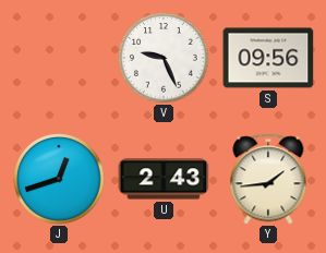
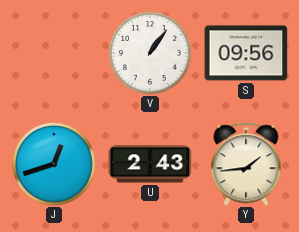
V: 9:26 -> 1:06
